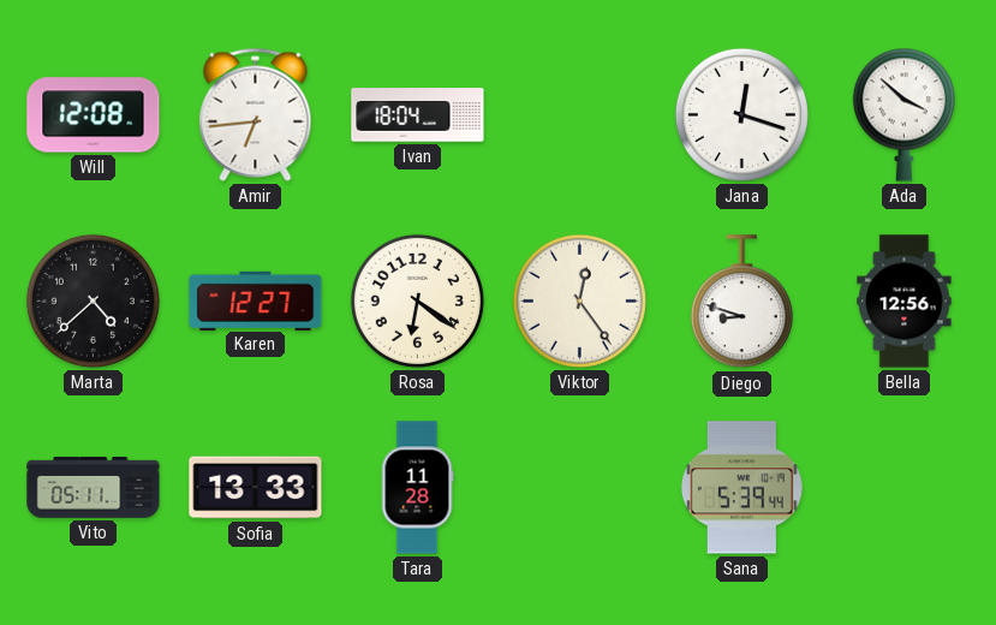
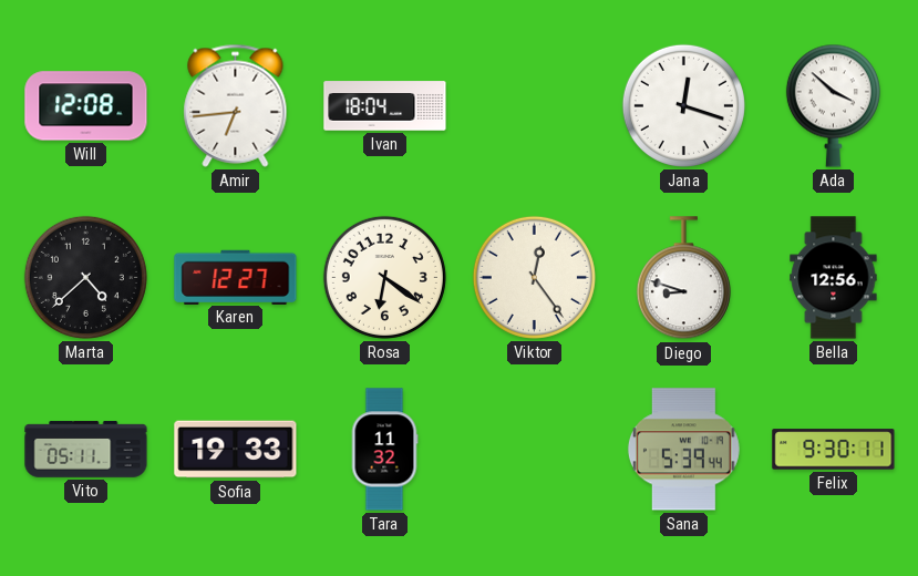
Sofia: 13:33 -> 19:33
Tara: 11:28 -> 11:32
Felix: none -> 9:30
